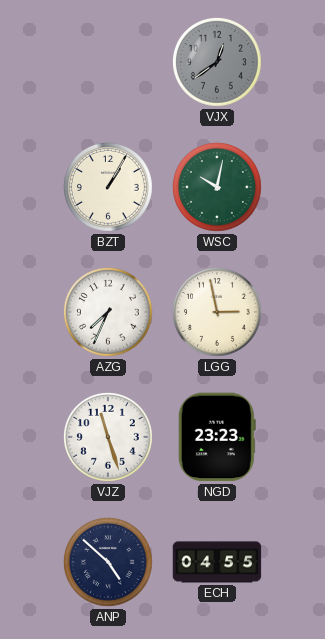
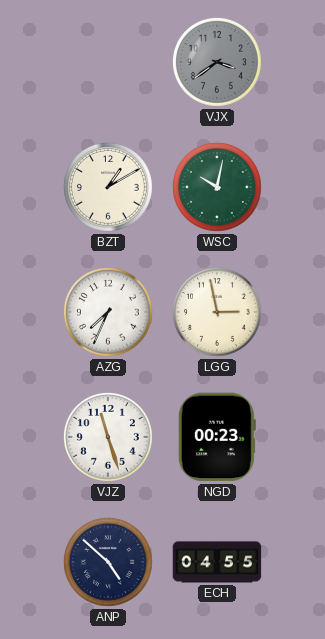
VJX: 12:39 -> 3:39
BZT: 1:05 -> 1:10
NGD: 23:23 -> 00:23
